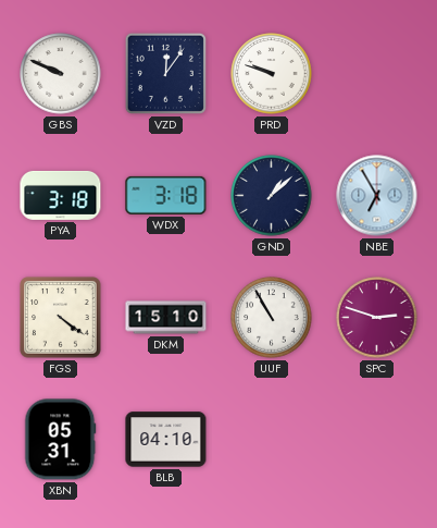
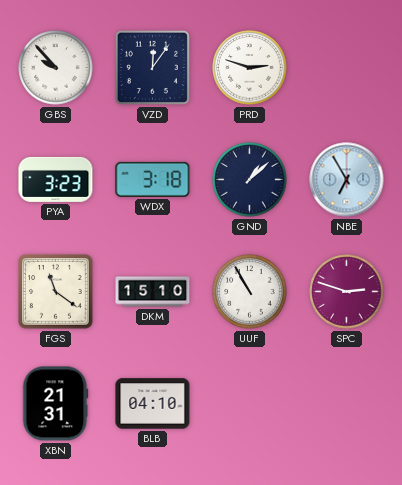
GBS: 9:49 -> 9:53
PRD: 9:48 -> 2:48
PYA: 3:18 -> 3:23
FGS: 4:21 -> 11:21
XBN: 05:31 -> 21:31
